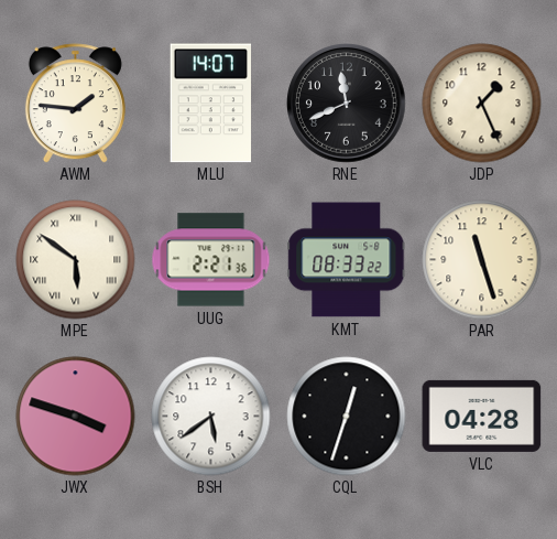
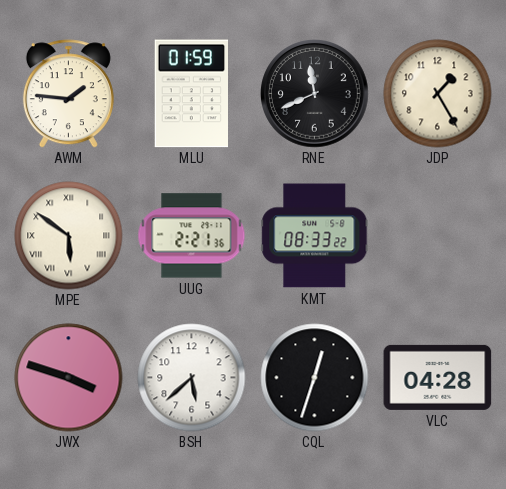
MLU: 14:07 -> 01:59
JDP: 1:26 -> 1:25
PAR: 11:27 -> none
BSH: 5:39 -> 5:38
